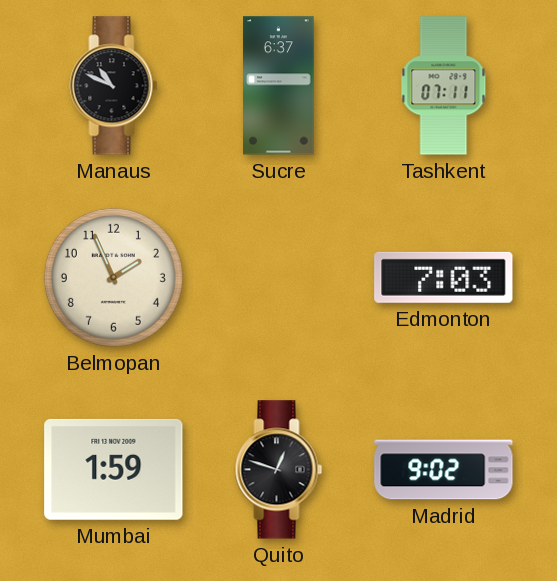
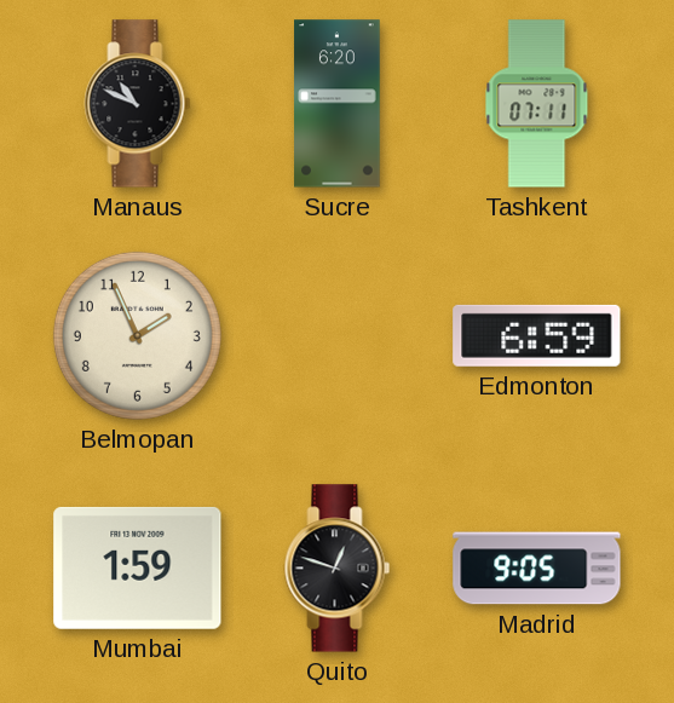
Sucre: 6:37 -> 6:20
Edmonton: 7:03 -> 6:59
Madrid: 9:02 -> 9:05
